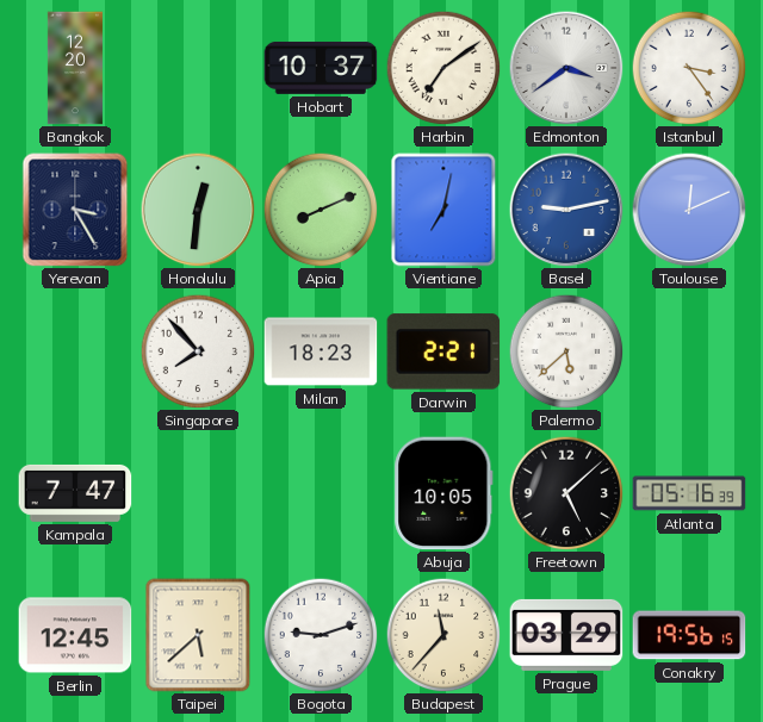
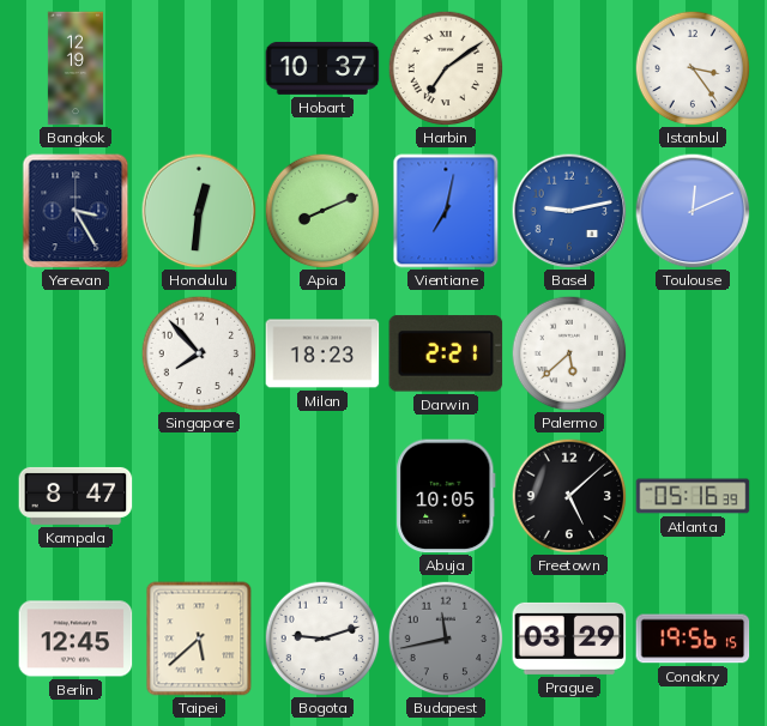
Bangkok: 12:20 -> 12:19
Edmonton: 3:39 -> none
Kampala: 7:47 -> 8:47
Budapest: 11:37 -> 11:43
Budapest dial: cream -> grey
